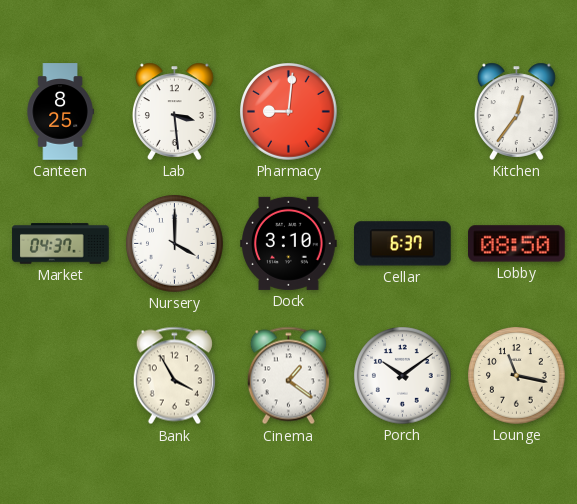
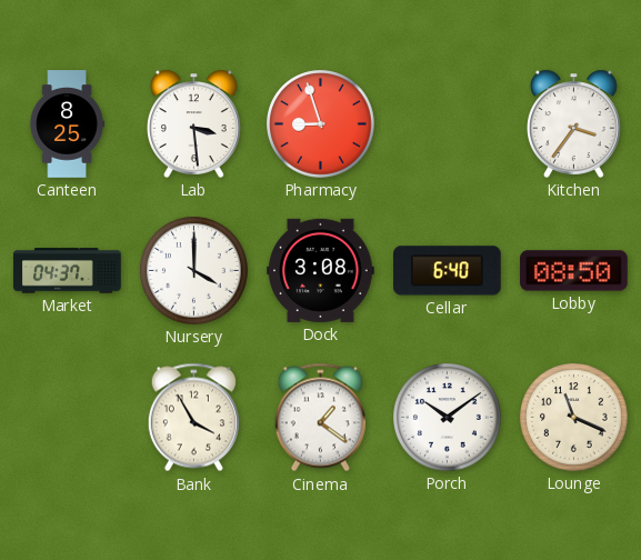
Pharmacy: 9:01 -> 8:57
Kitchen: 12:36 -> 3:36
Dock: 3:10 -> 3:08
Cellar: 6:37 -> 6:40
Lounge: 11:17 -> 11:19
